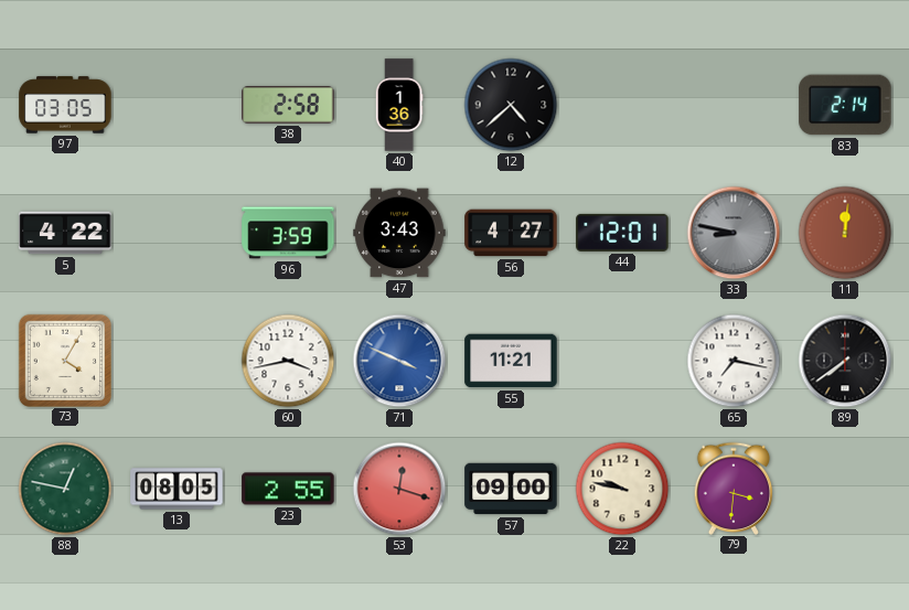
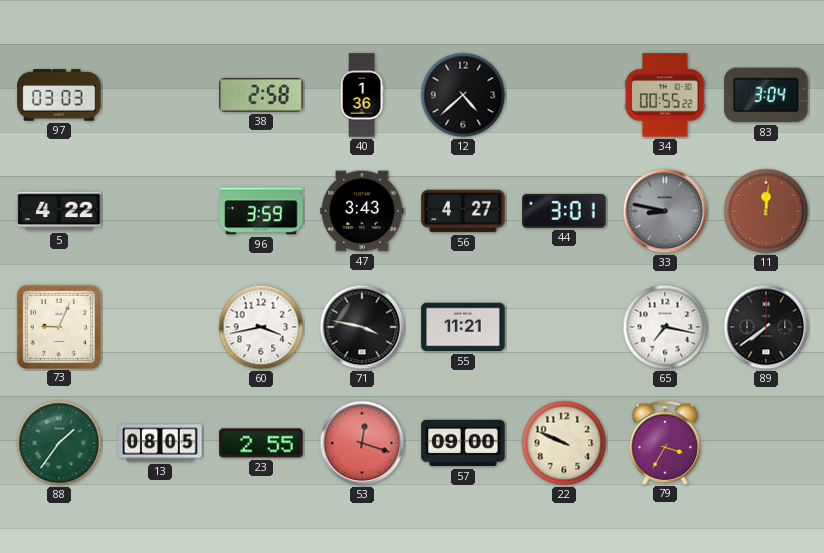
97: 03:05 -> 03:03
34: none -> 00:55
83: 2:14 -> 3:04
44: 12:01 -> 3:01
73: 4:05 -> 9:04
71: 3:49 -> 3:47
71 dial: blue -> black
88: 12:47 -> 1:36
22: 9:47 -> 9:49
79: 3:31 -> 3:35
